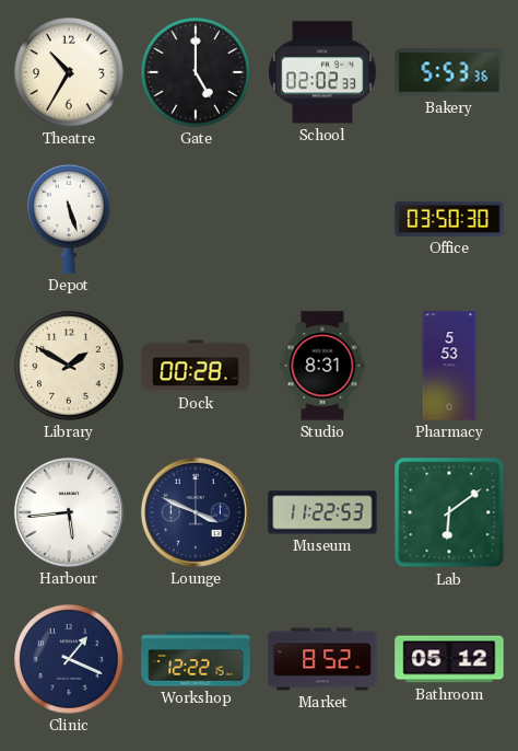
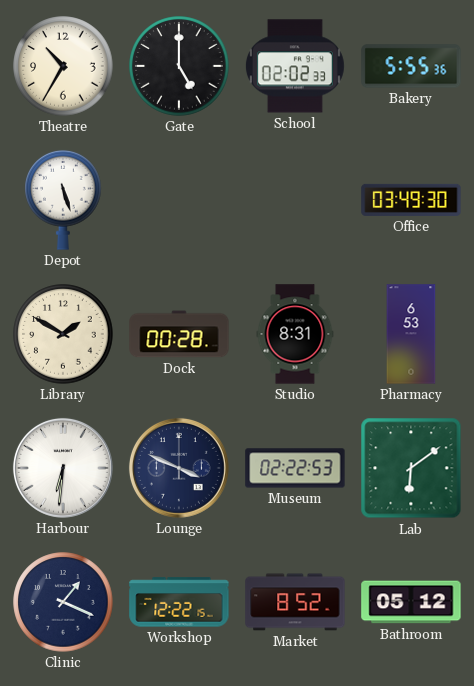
Bakery: 5:53 -> 5:55
Office: 03:50 -> 03:49
Pharmacy: 5:53 -> 6:53
Harbour: 5:44 -> 6:31
Museum: 11:22 -> 02:22
